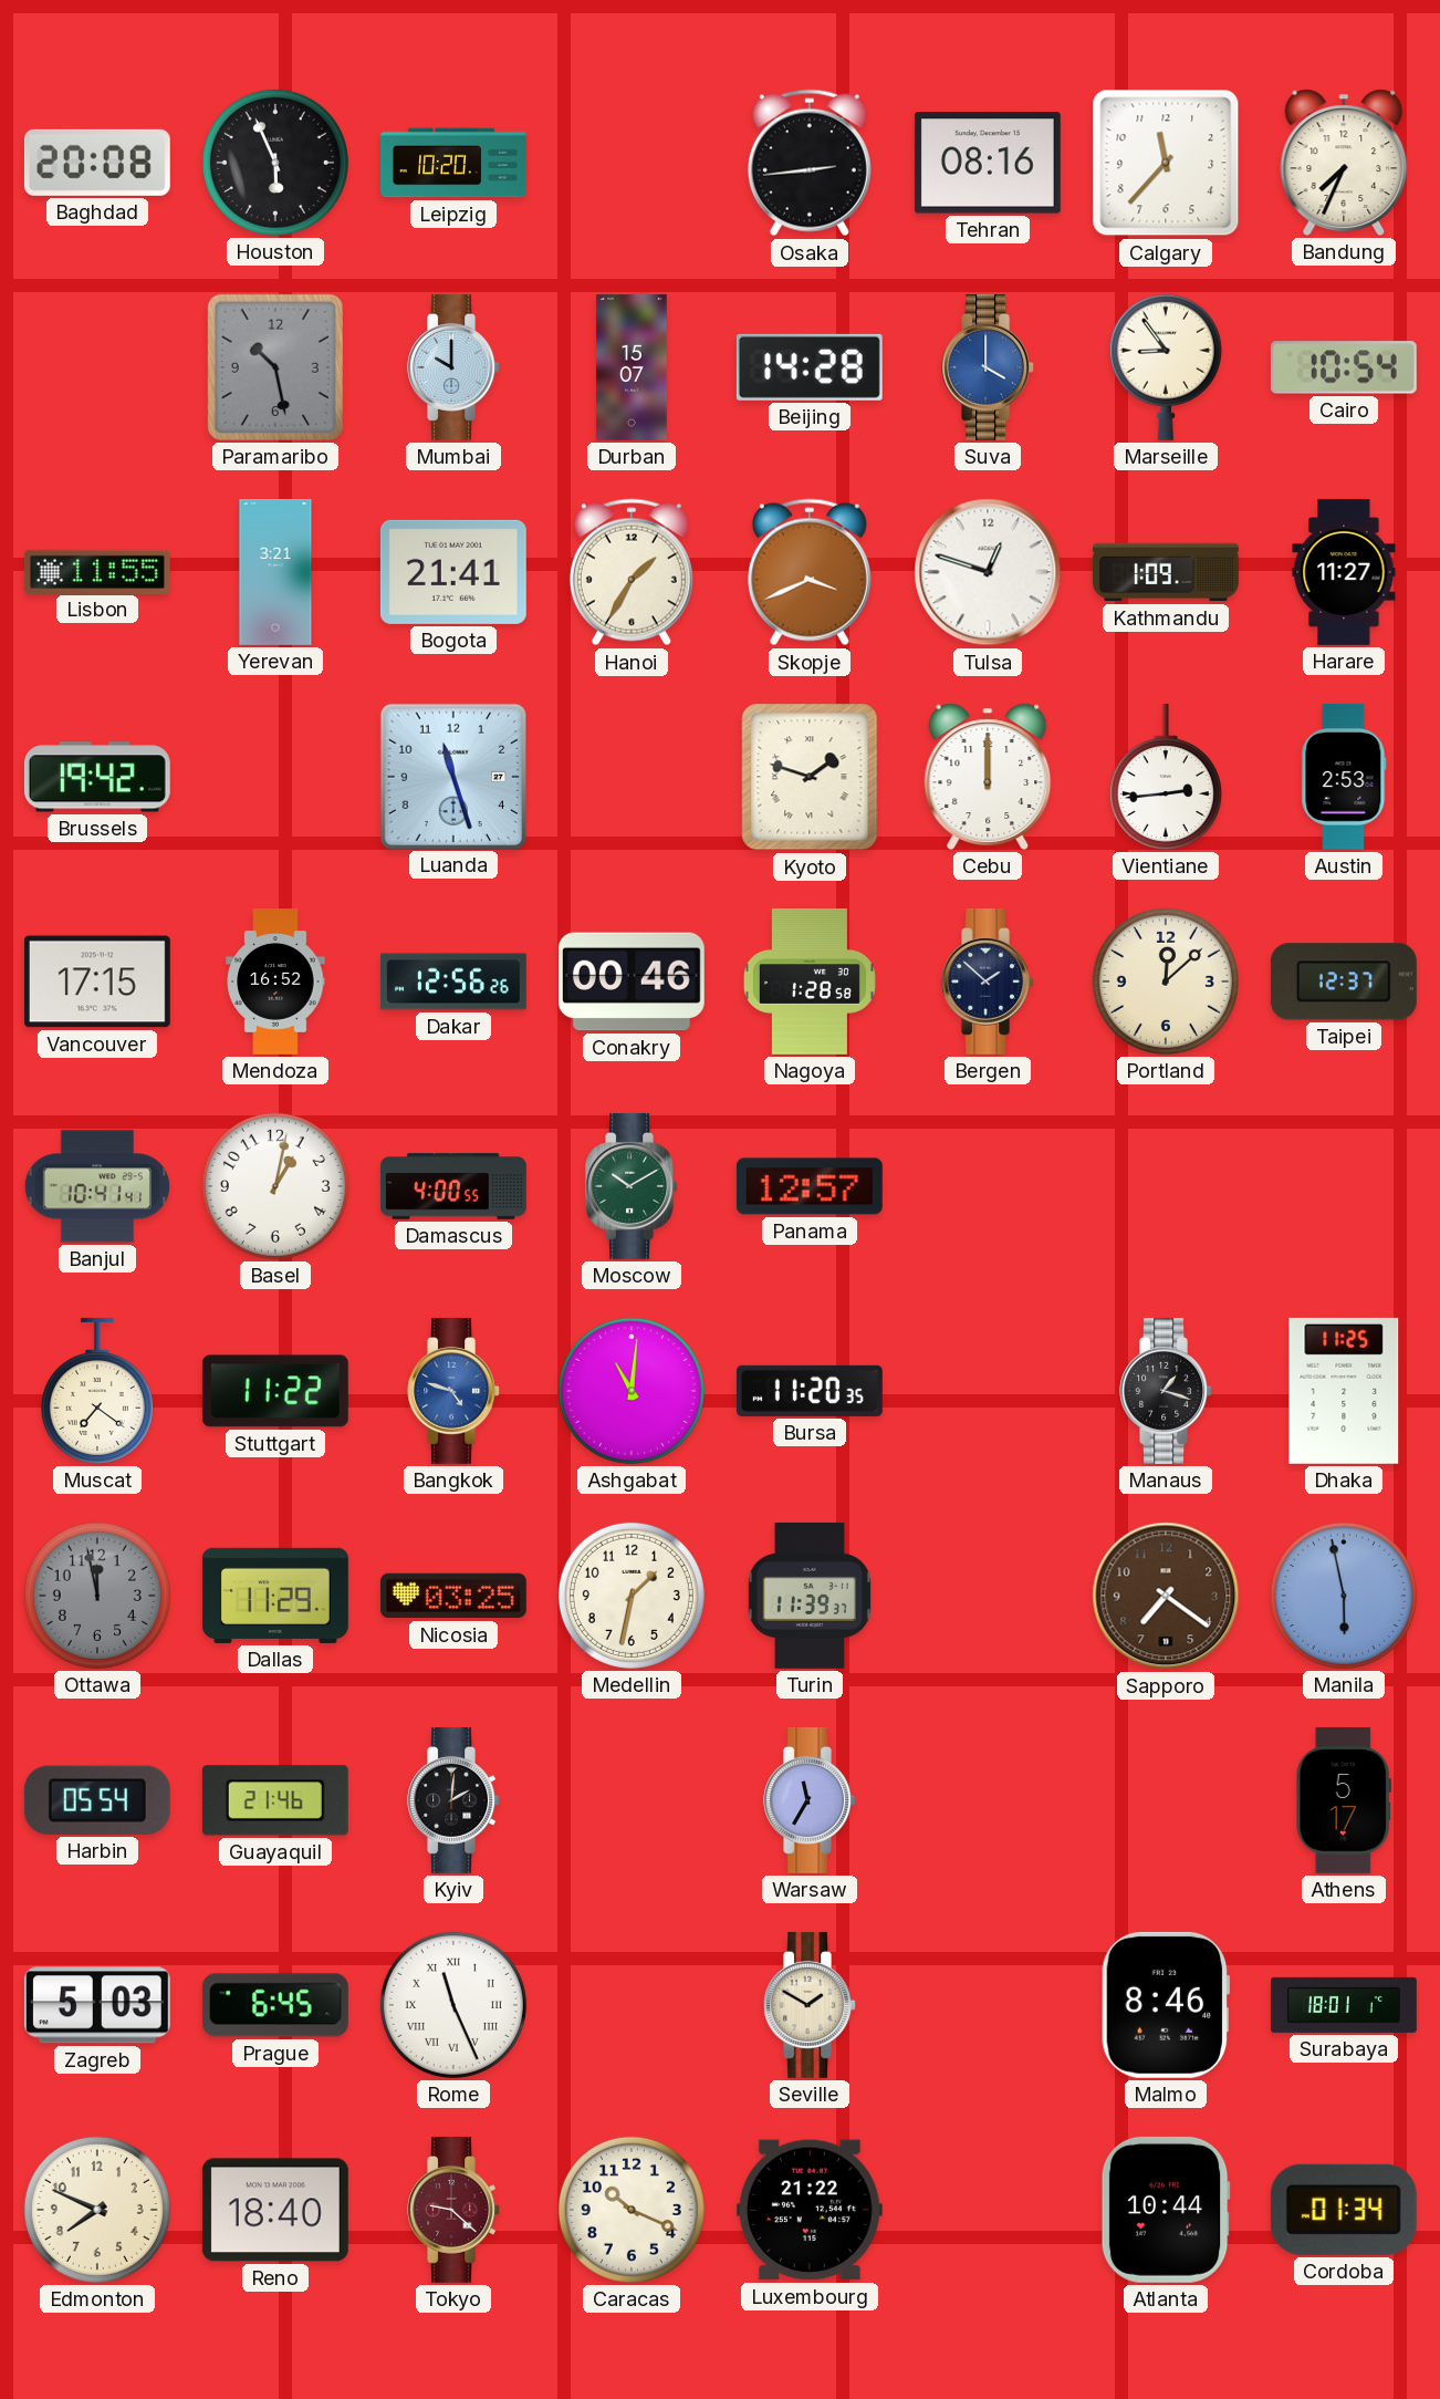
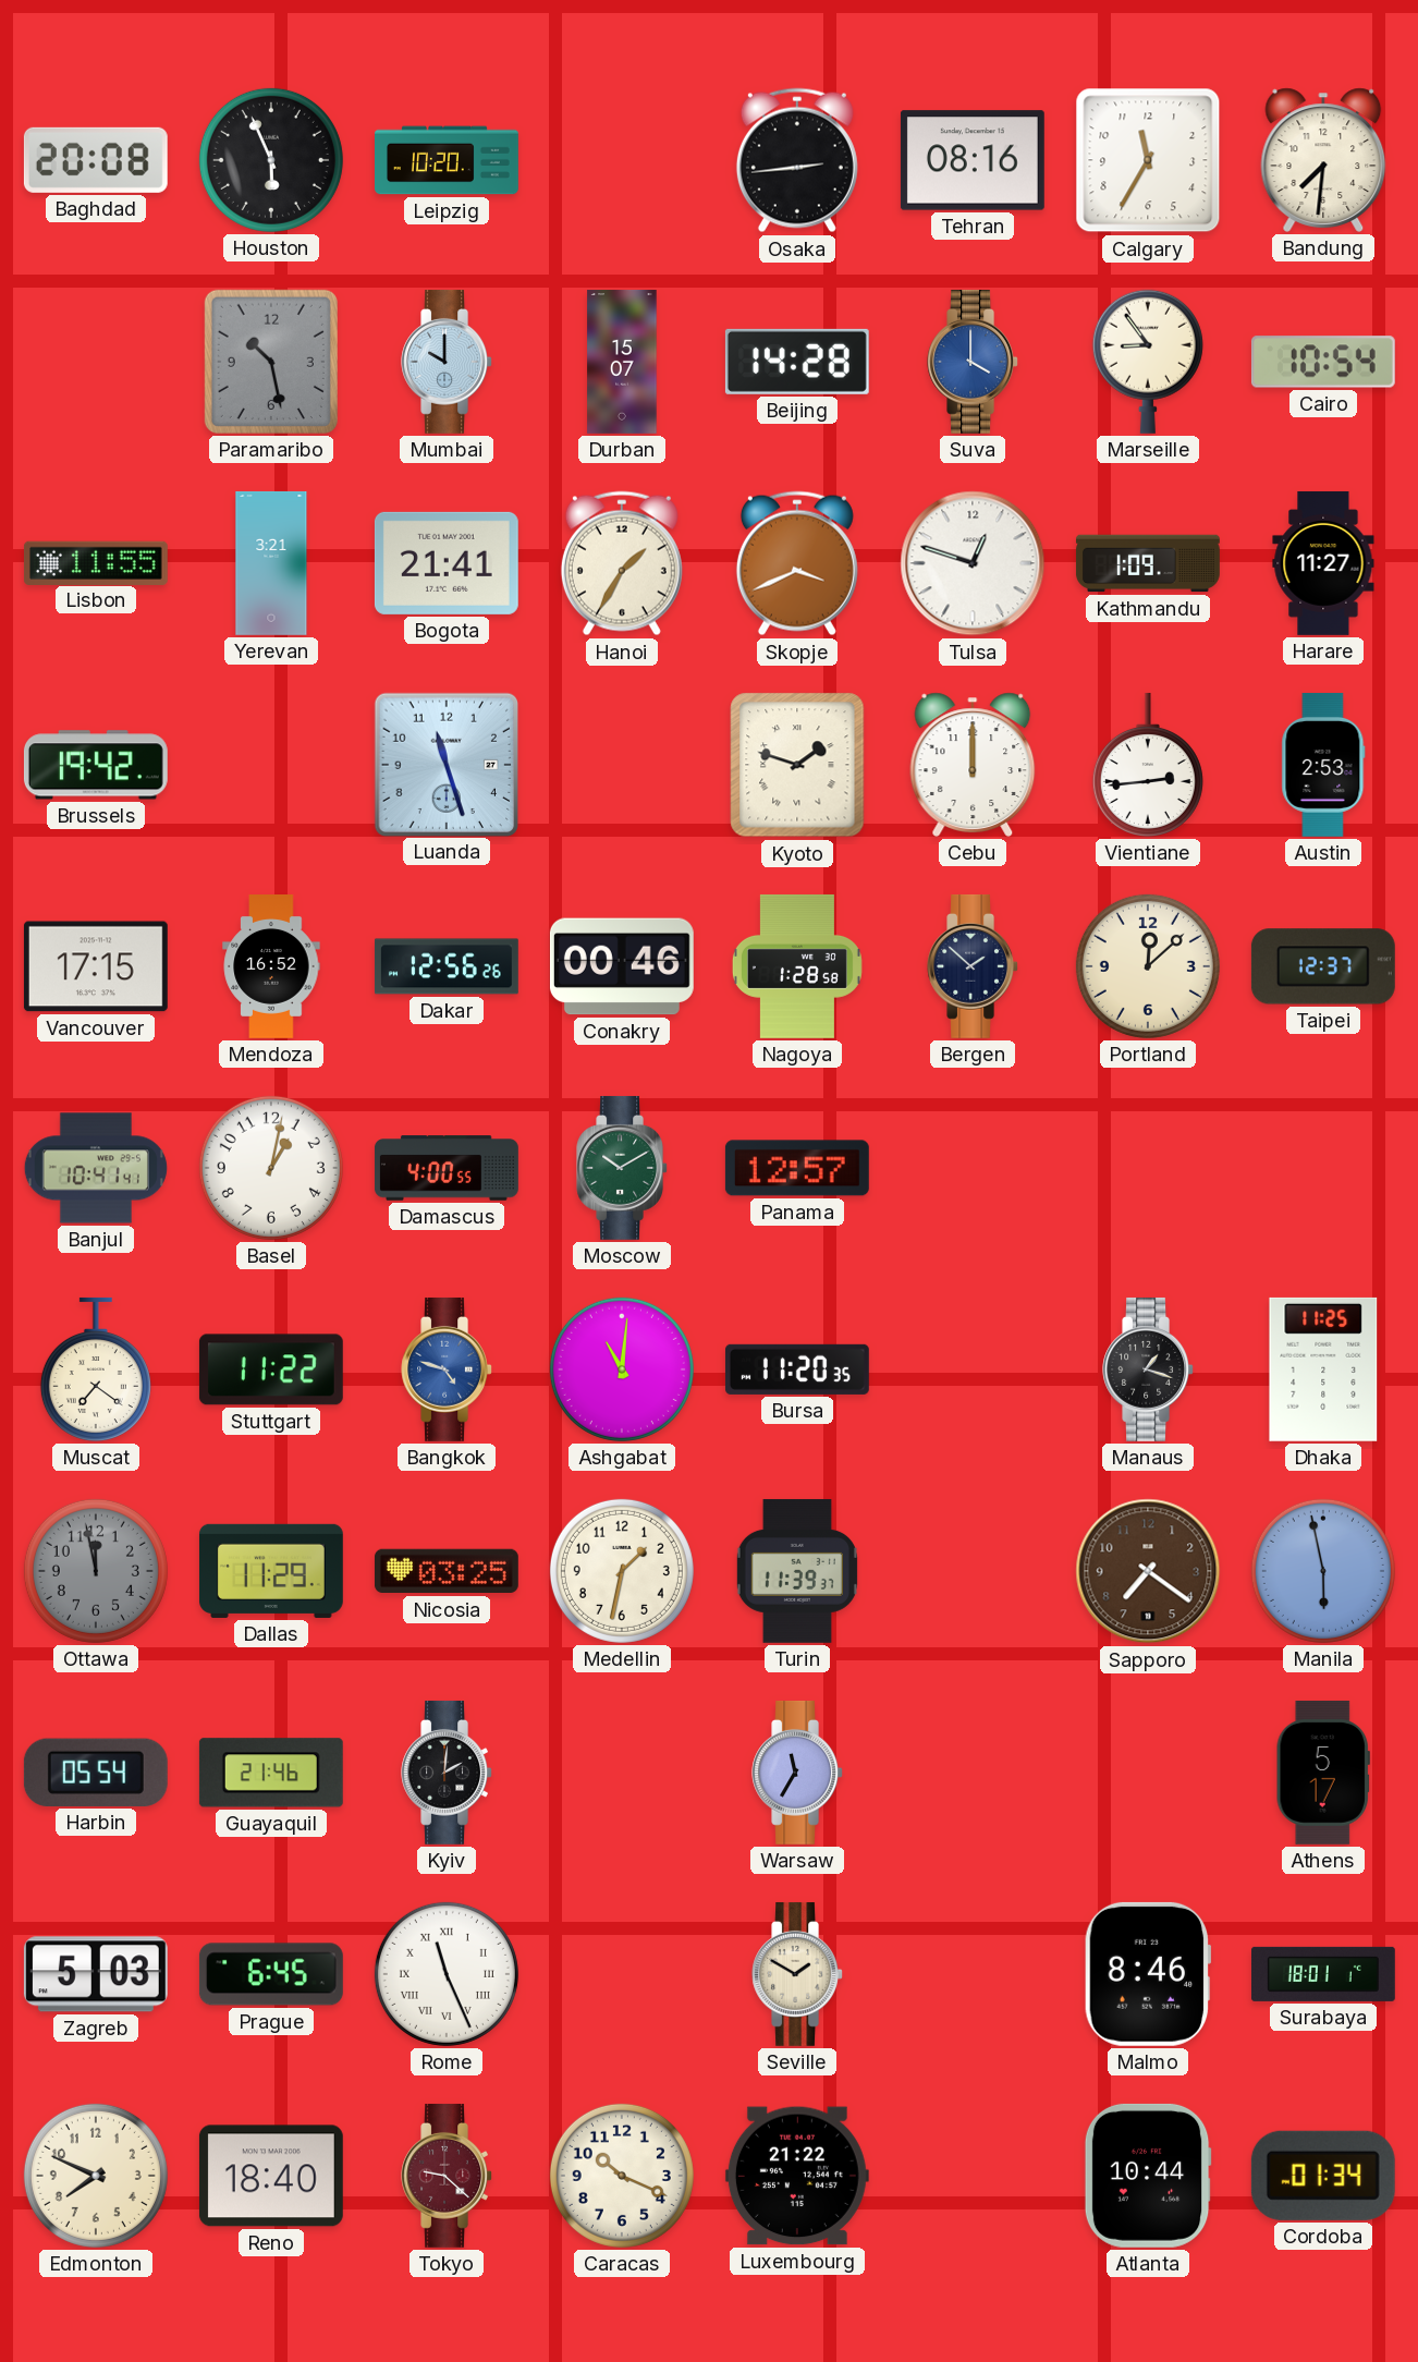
Calgary: 11:37 -> 11:35
Bandung: 7:34 -> 7:31
